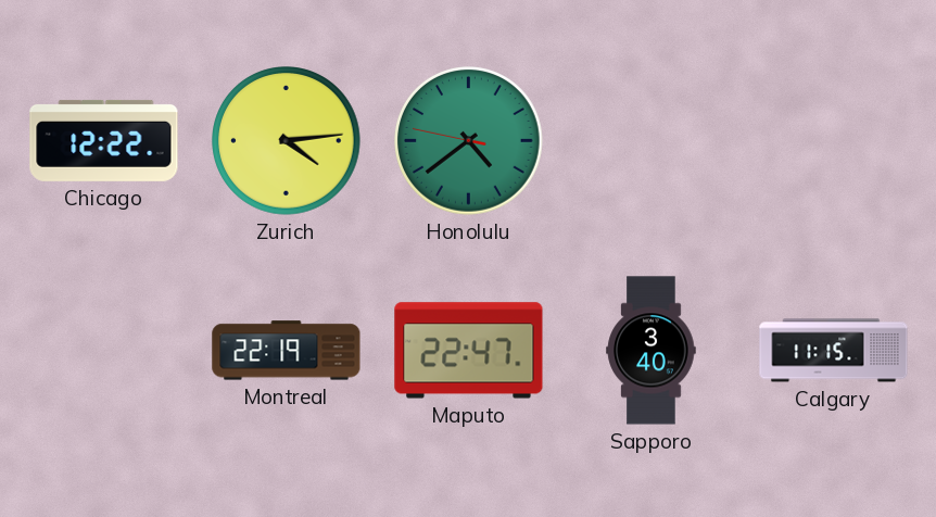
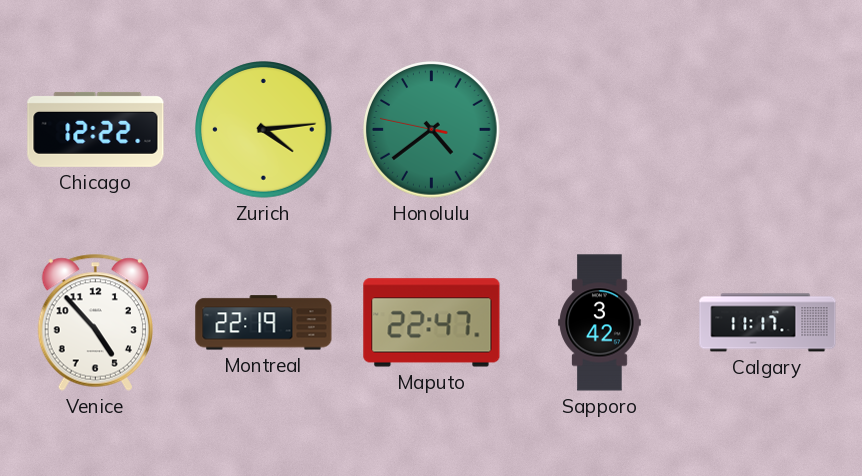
Venice: none -> 4:53
Sapporo: 3:40 -> 3:42
Calgary: 11:15 -> 11:17
